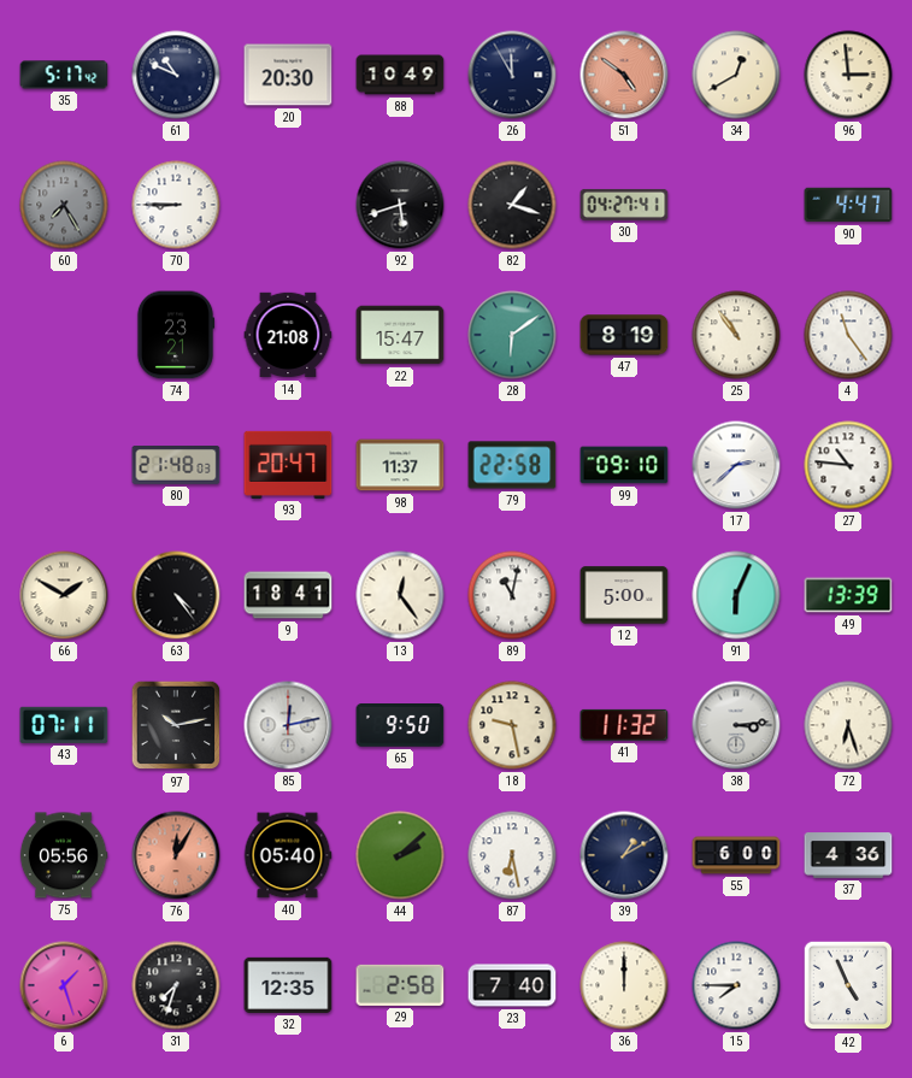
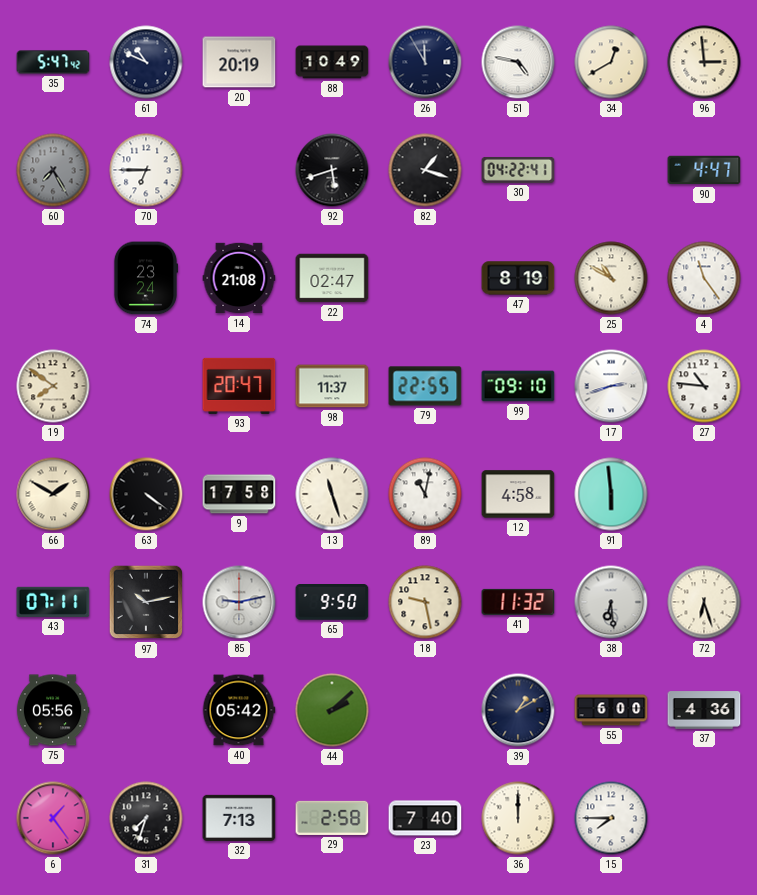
35: 5:17 -> 5:47
20: 20:30 -> 20:19
51: 4:51 -> 4:47
51 dial: salmon -> white
70: 8:45 -> 6:45
30: 04:27 -> 04:22
74: 23:21 -> 23:24
22: 15:47 -> 02:47
28: 6:09 -> none
25: 10:54 -> 10:50
19: none -> 7:51
80: 21:48 -> none
79: 22:58 -> 22:55
17: 2:38 -> 2:42
63: 4:24 -> 4:21
9: 18:41 -> 17:58
13: 12:24 -> 11:27
12: 5:00 -> 4:58
91: 6:04 -> 5:59
49: 13:39 -> none
85: 12:13 -> 9:13
38: 3:14 -> 6:29
76: 12:05 -> none
40: 05:40 -> 05:42
87: 6:28 -> none
6: 1:27 -> 1:24
32: 12:35 -> 7:13
42: 4:56 -> none
